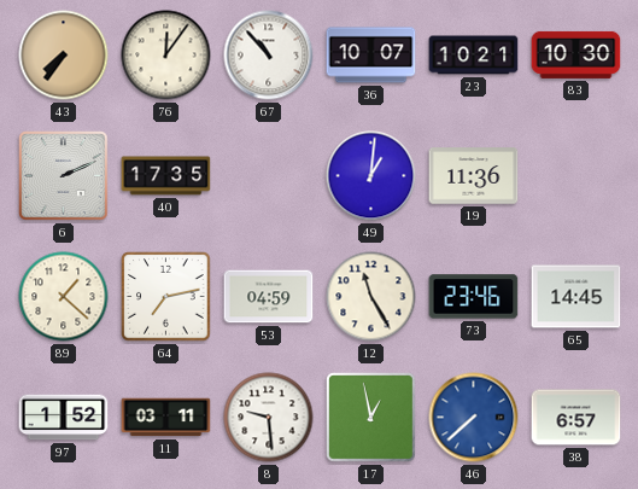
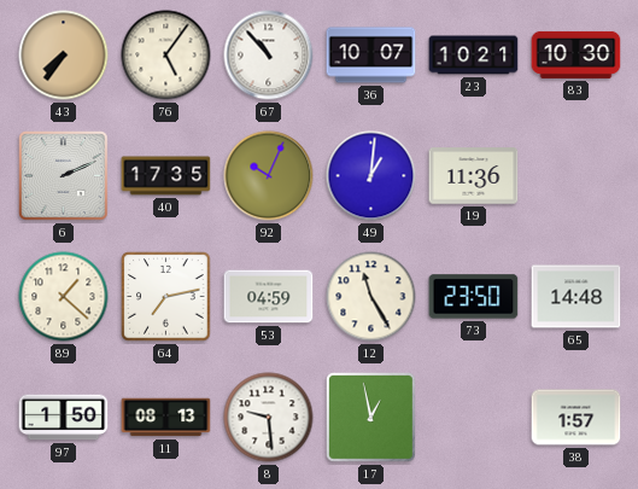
76: 12:06 -> 5:06
92: none -> 10:04
73: 23:46 -> 23:50
65: 14:45 -> 14:48
97: 1:52 -> 1:50
11: 03:11 -> 08:13
46: 7:38 -> none
38: 6:57 -> 1:57
